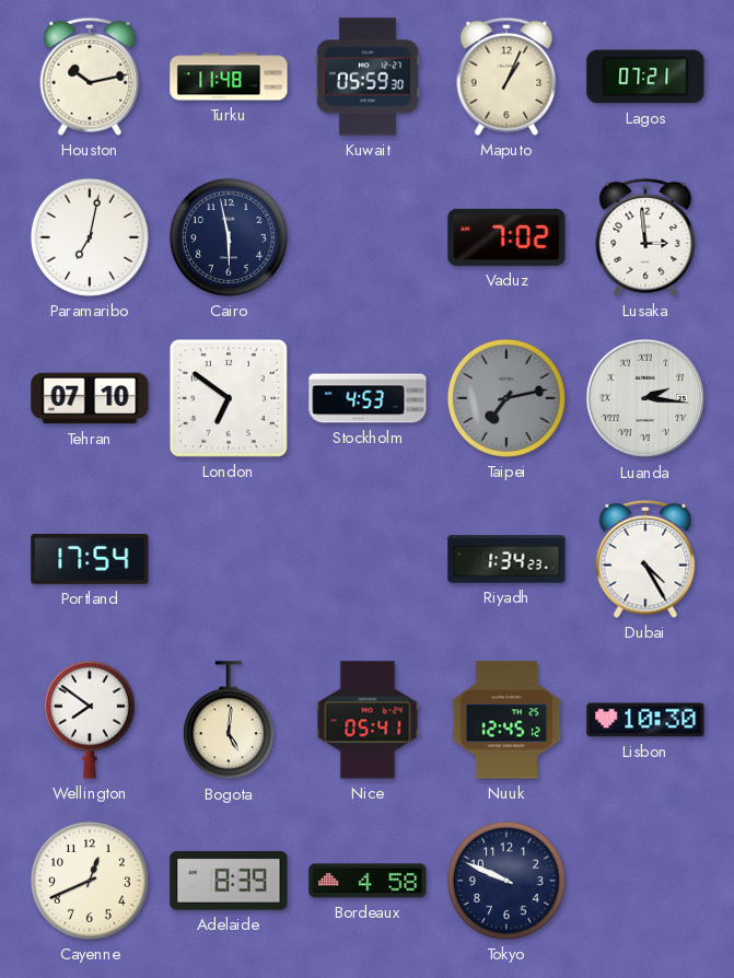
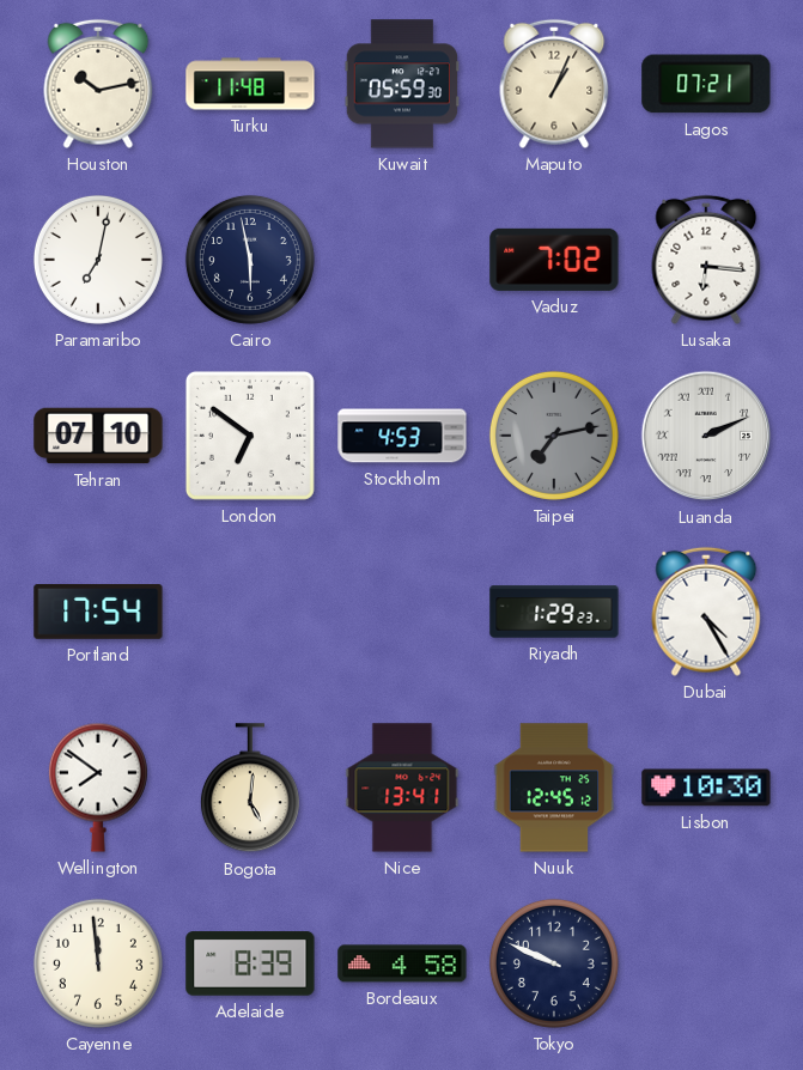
Lusaka: 2:59 -> 6:16
Luanda: 2:16 -> 2:11
Riyadh: 1:34 -> 1:29
Nice: 05:41 -> 13:41
Cayenne: 12:41 -> 11:59
